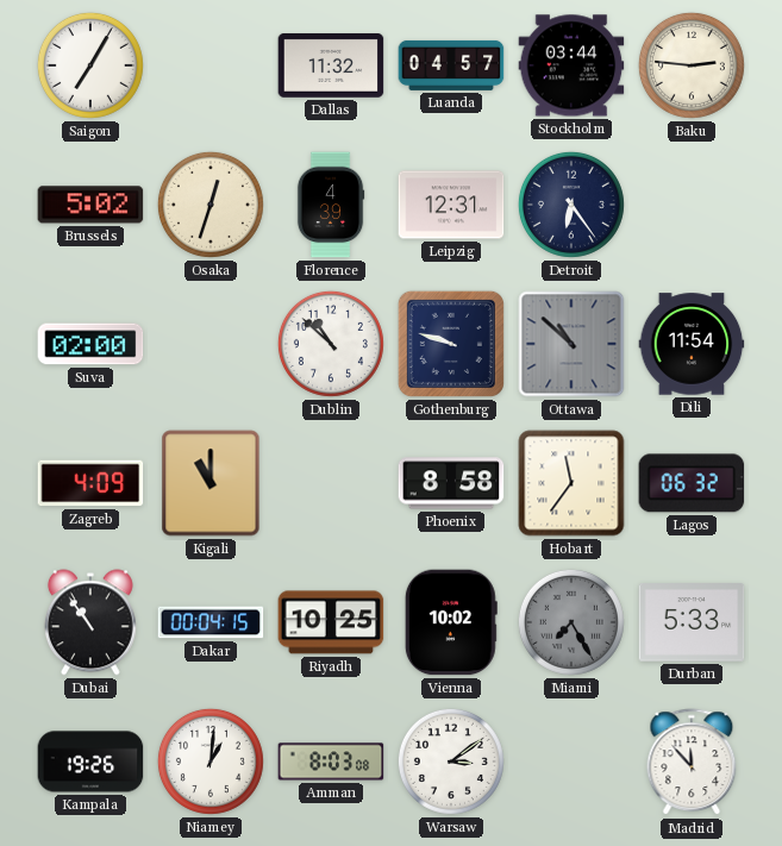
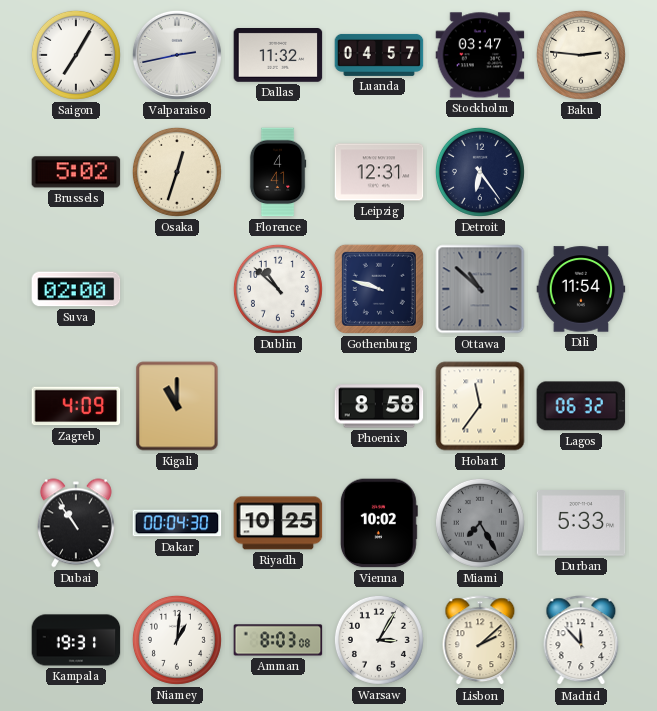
Valparaiso: none -> 2:43
Stockholm: 03:44 -> 03:47
Florence: 4:39 -> 4:41
Dakar: 00:04:15 -> 00:04:30
Kampala: 19:26 -> 19:31
Warsaw: 3:09 -> 3:05
Lisbon: none -> 2:08
